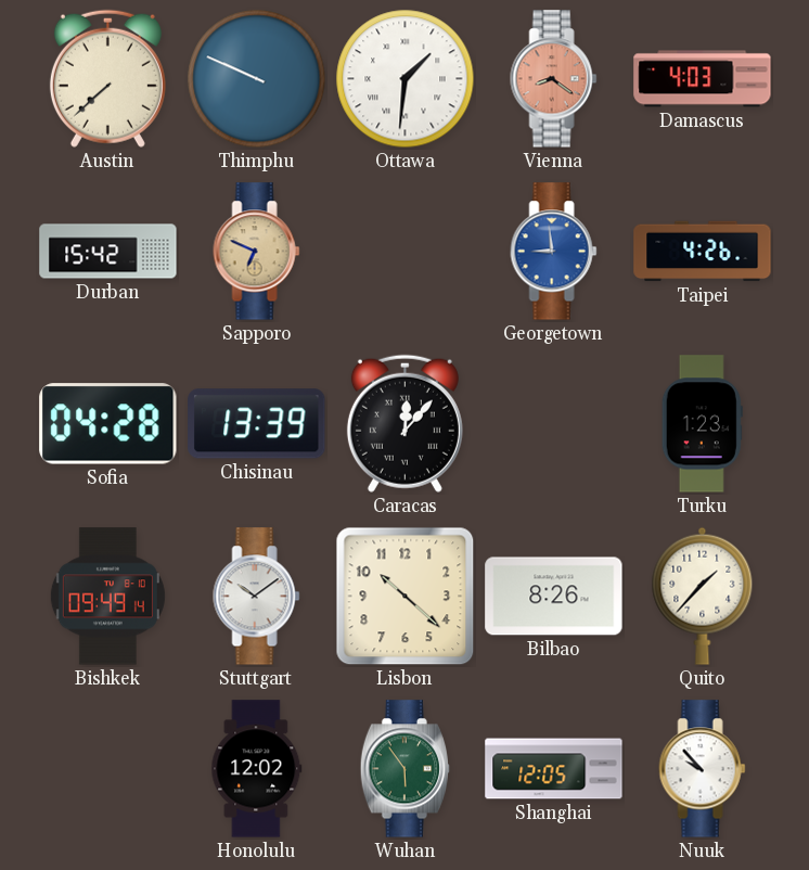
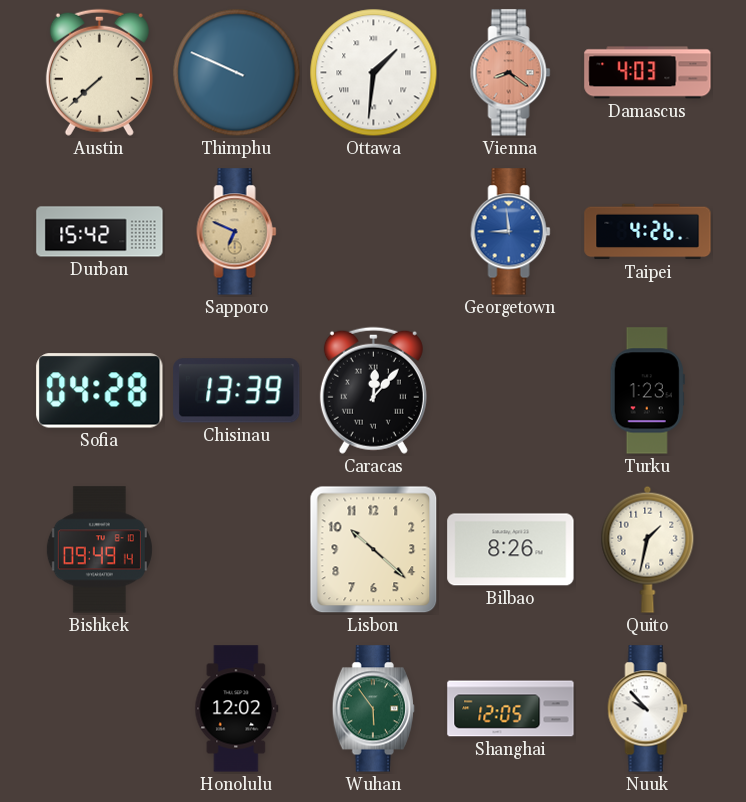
Stuttgart: 10:09 -> none
Quito: 1:37 -> 1:32
